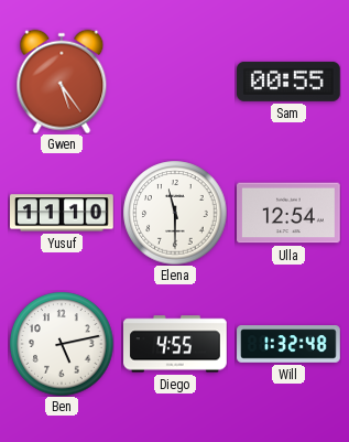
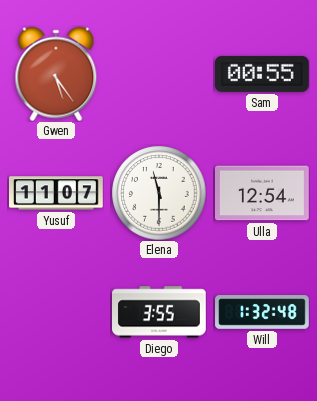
Yusuf: 11:10 -> 11:07
Ben: 5:13 -> none
Diego: 4:55 -> 3:55
